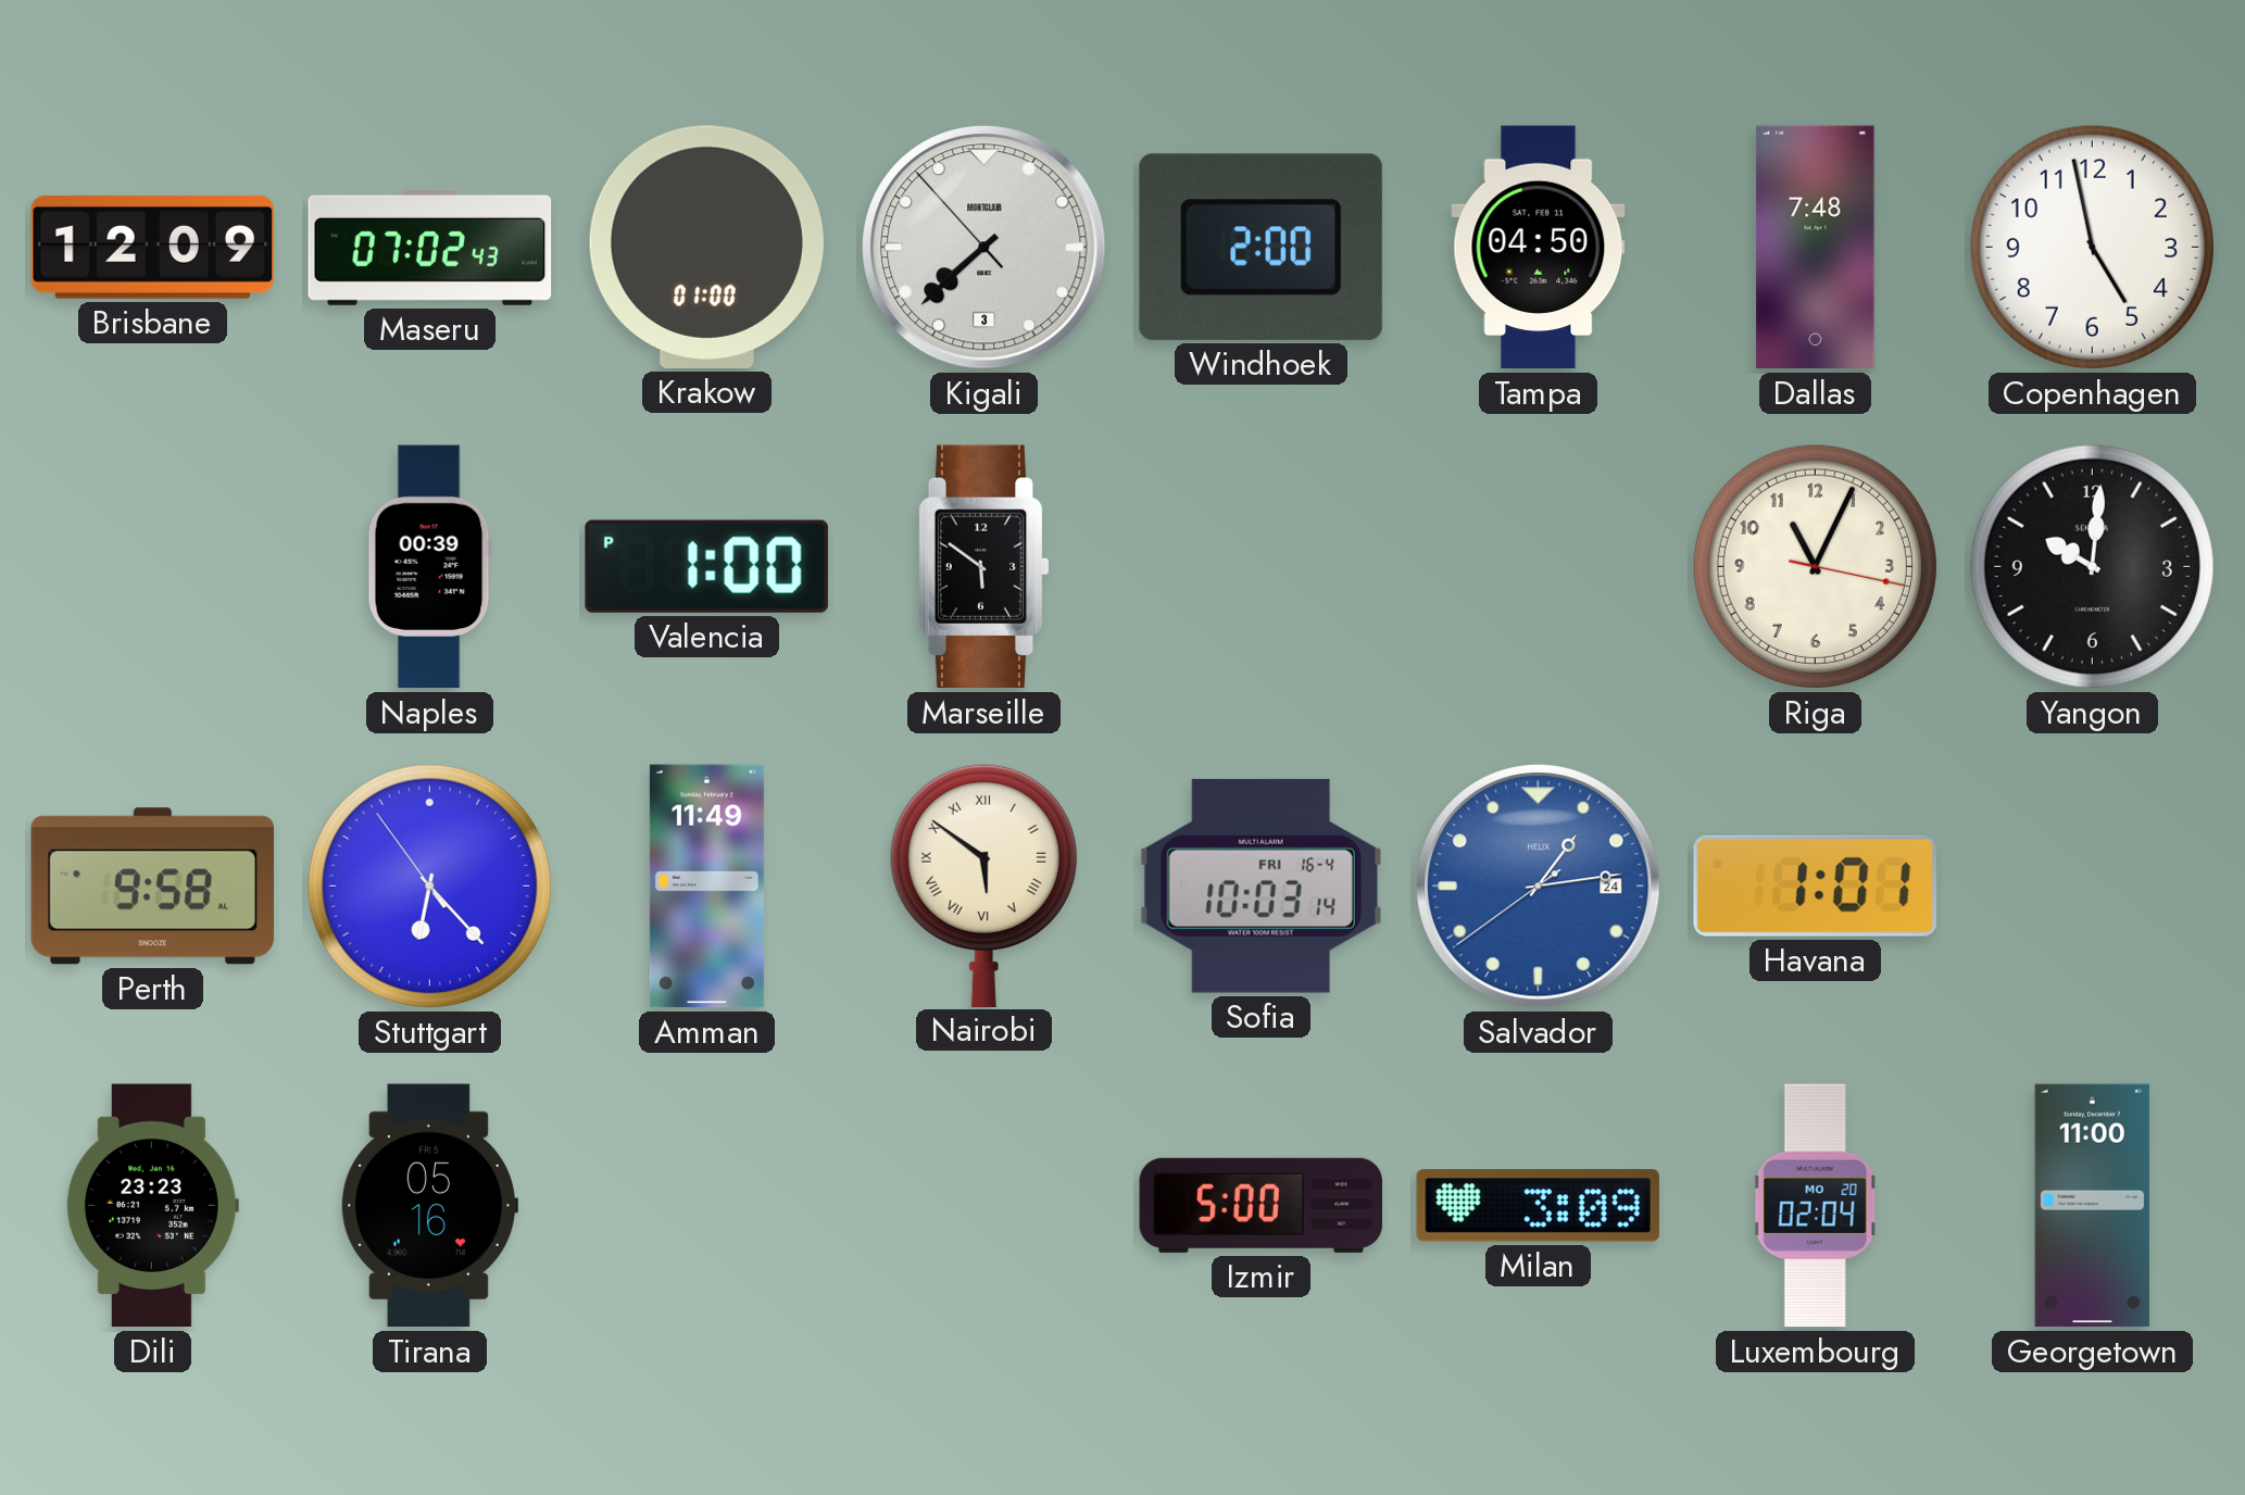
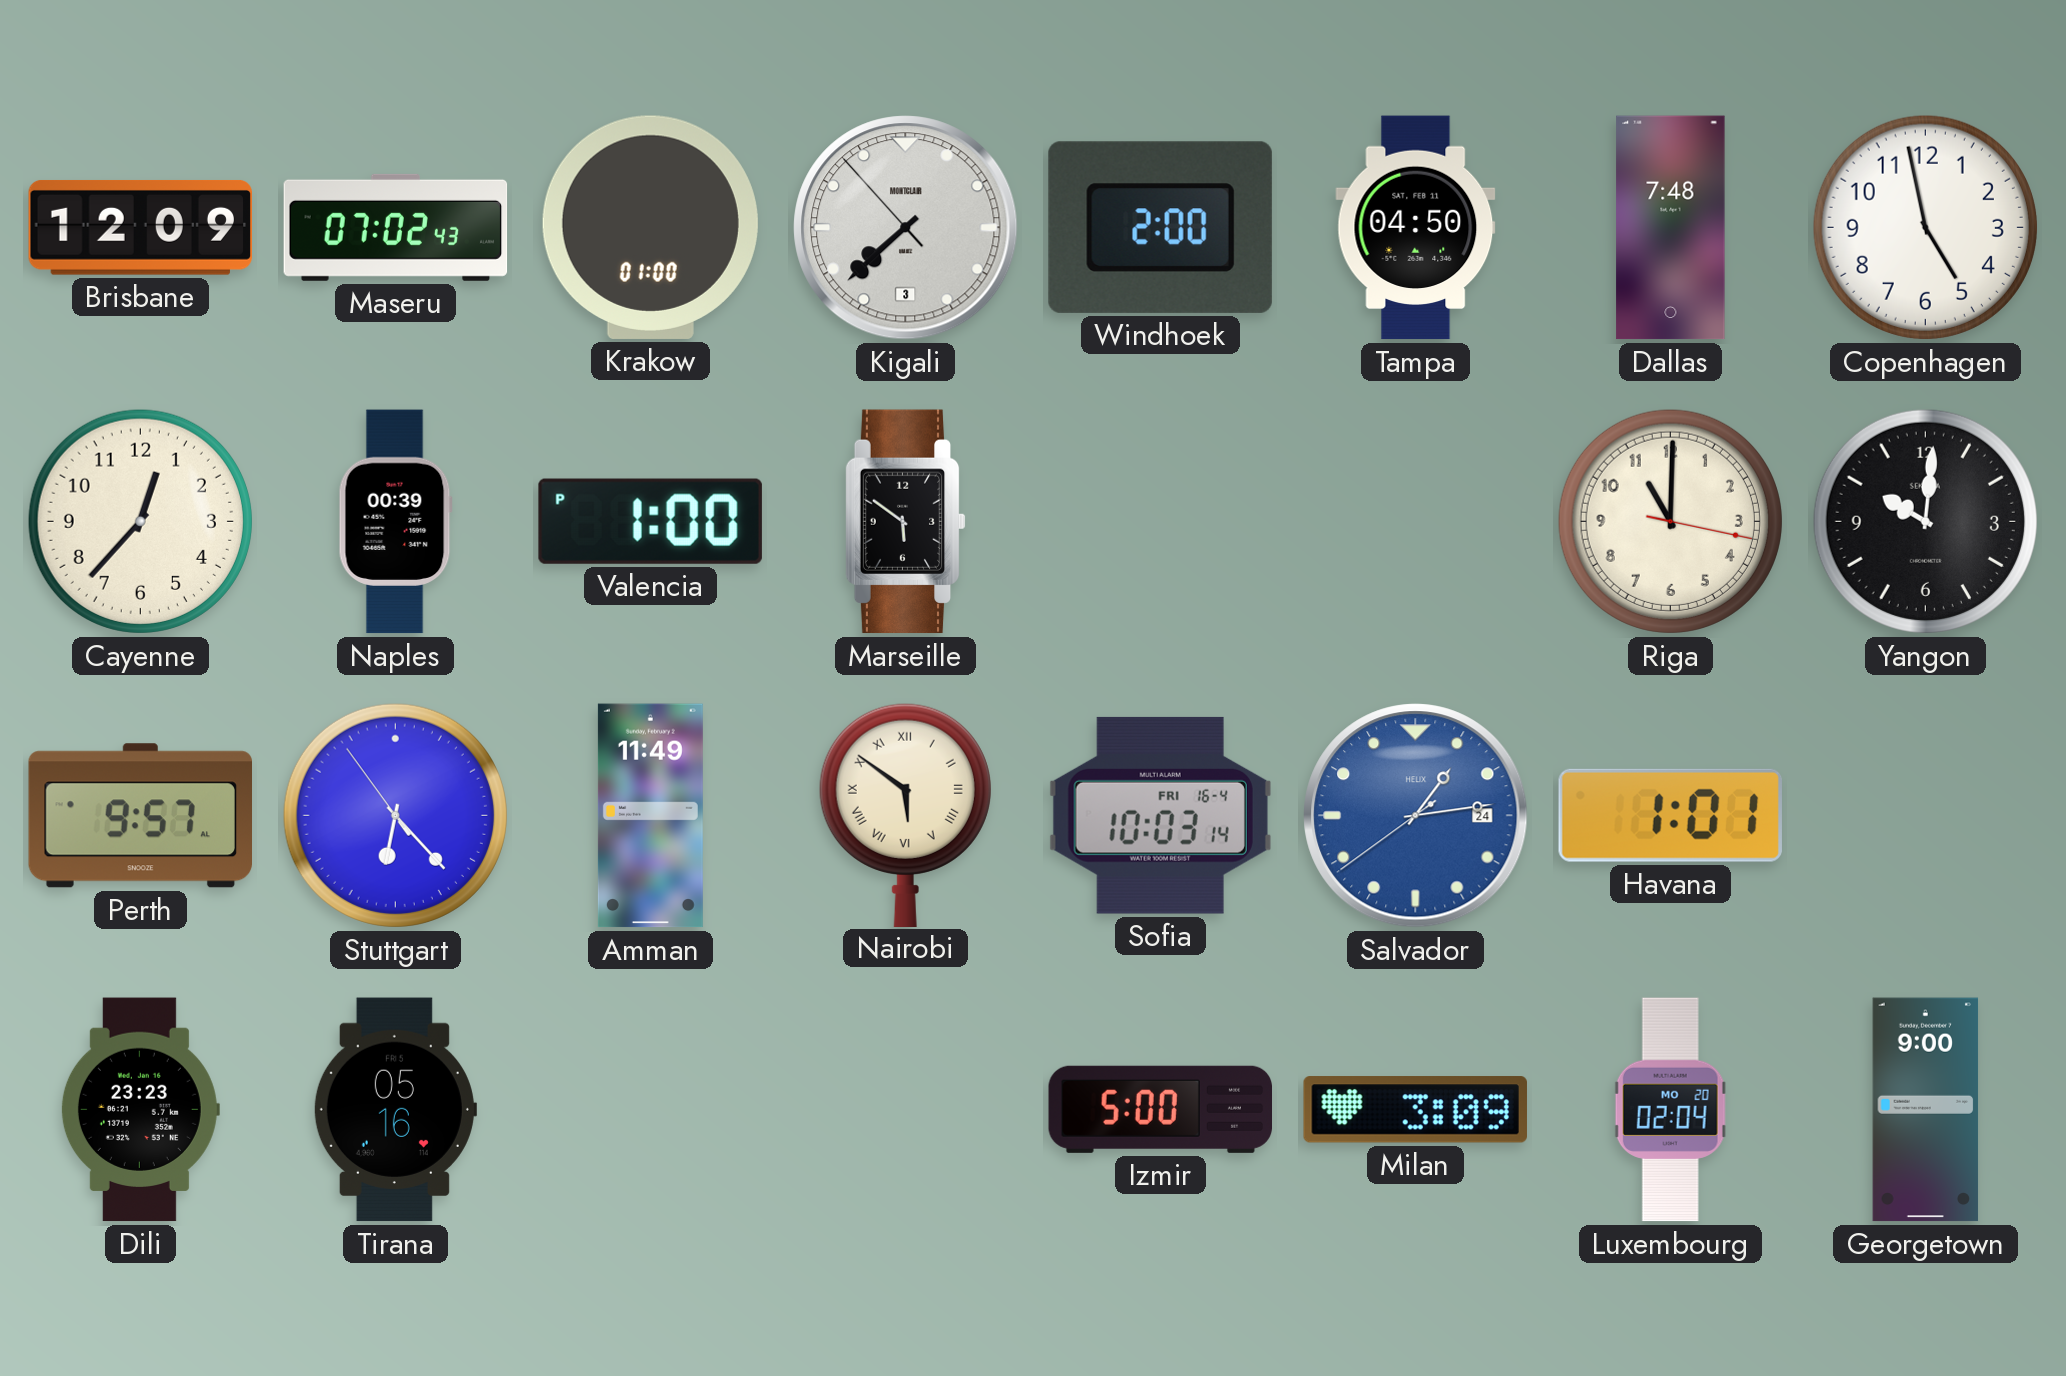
Cayenne: none -> 12:37
Riga: 11:04 -> 11:00
Perth: 9:58 -> 9:57
Georgetown: 11:00 -> 9:00
